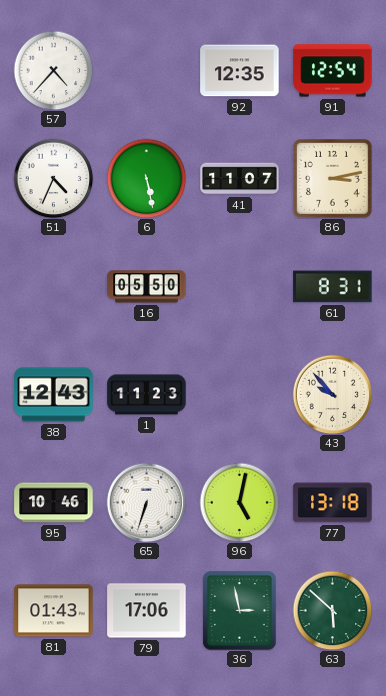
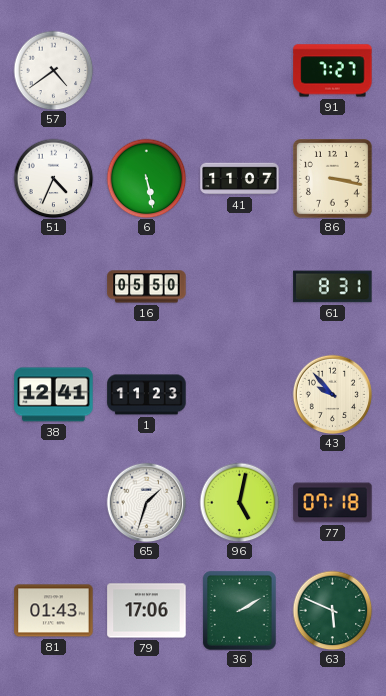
57: 4:37 -> 4:39
92: 12:35 -> none
91: 12:54 -> 7:27
86: 3:13 -> 3:17
38: 12:43 -> 12:41
95: 10:46 -> none
65: 6:33 -> 1:33
77: 13:18 -> 07:18
36: 2:58 -> 2:10
63: 5:52 -> 5:49
